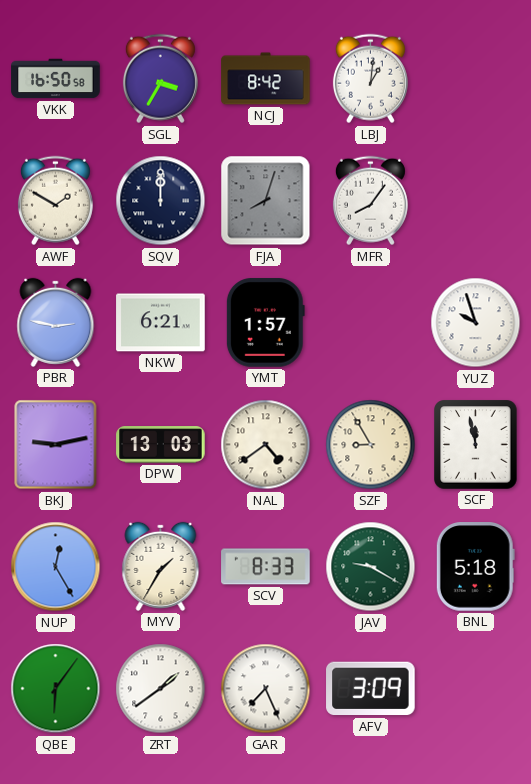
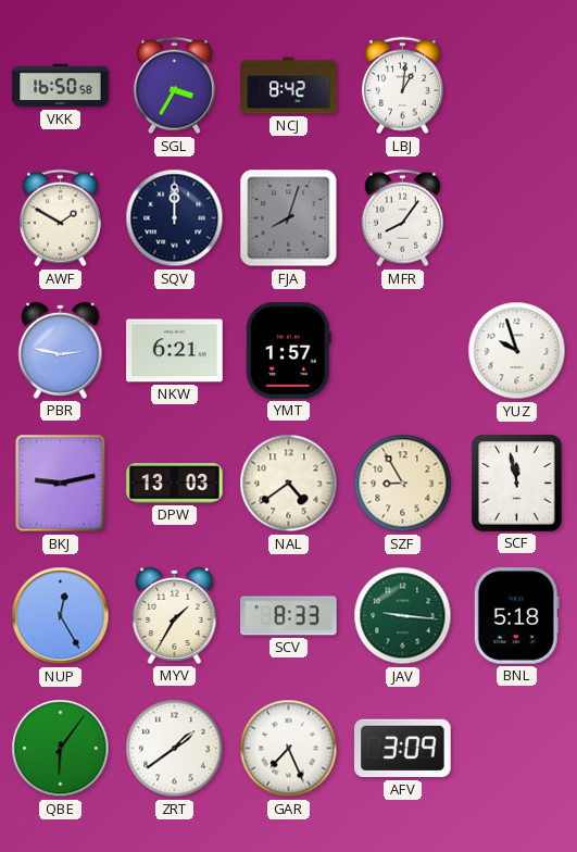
JAV: 9:20 -> 9:16
